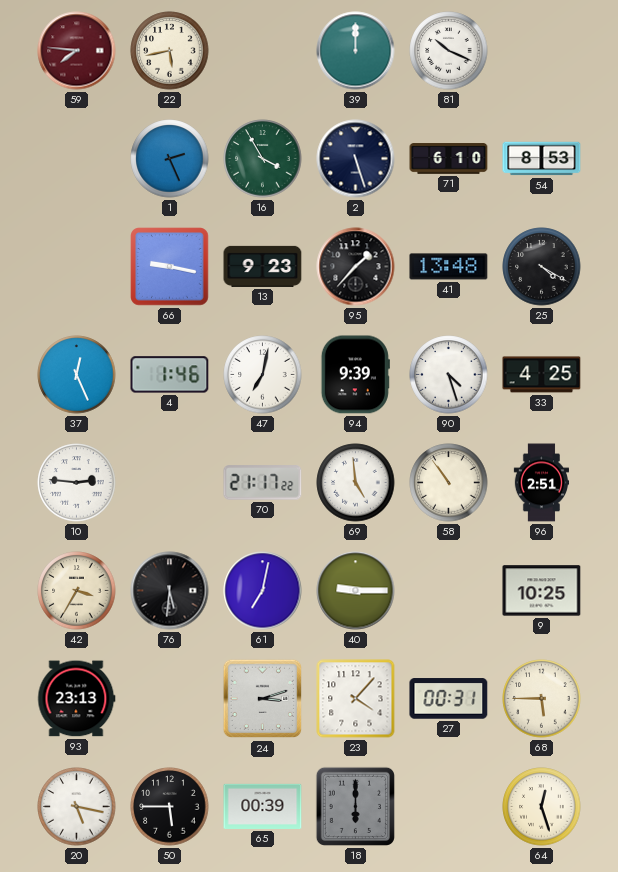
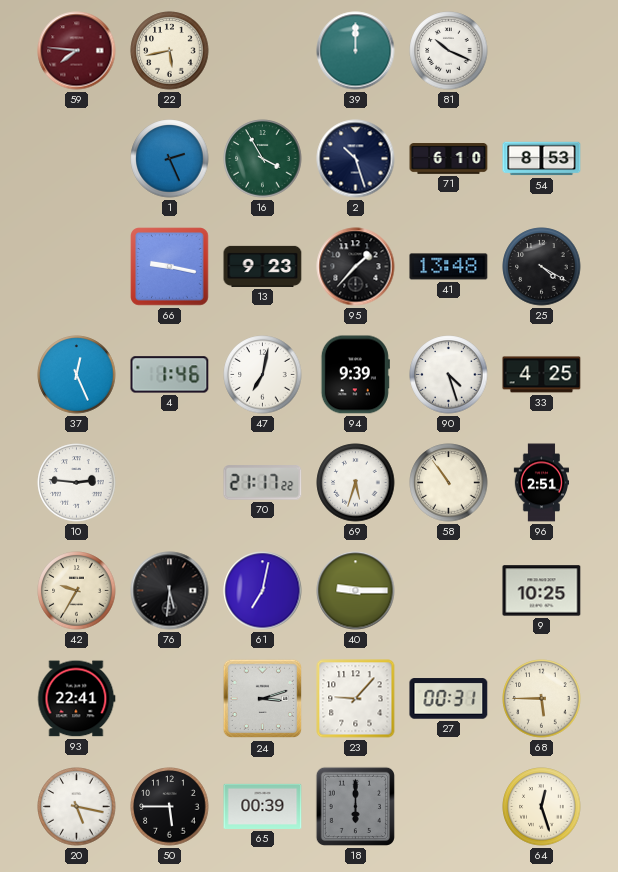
2: 5:27 -> 10:27
69: 4:59 -> 5:33
42: 3:35 -> 9:35
93: 23:13 -> 22:41
23: 4:07 -> 9:07
